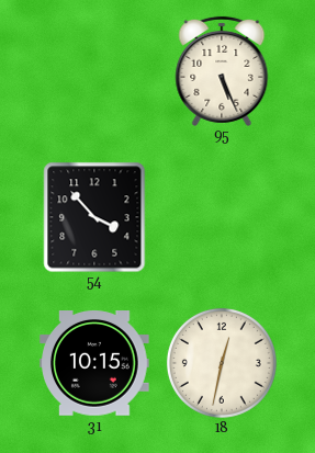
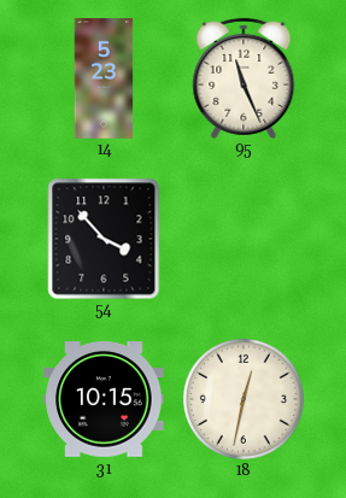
14: none -> 5:23
95: 5:26 -> 11:26
